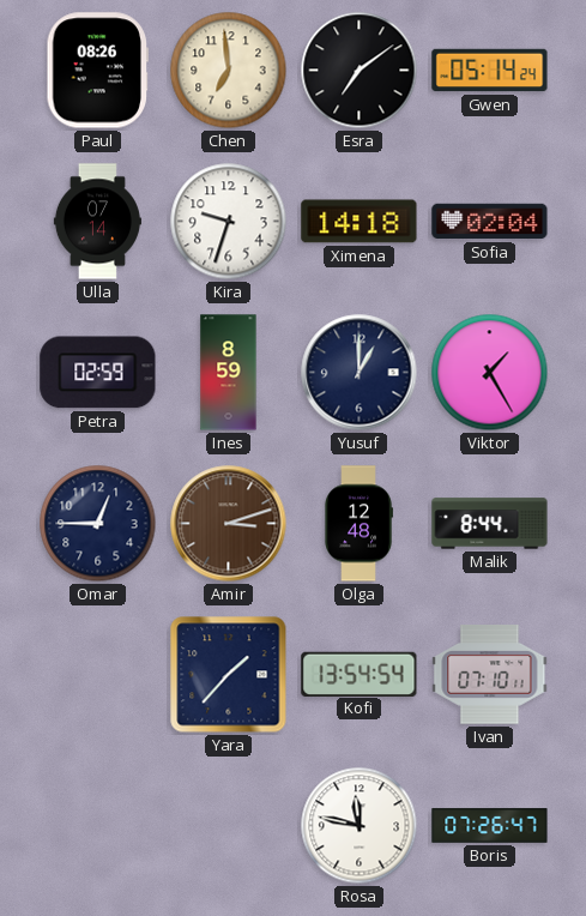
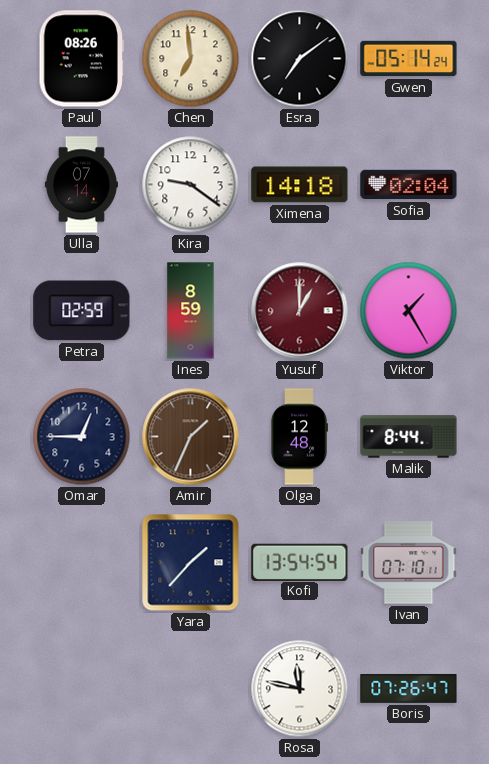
Kira: 9:33 -> 9:21
Yusuf dial: navy -> burgundy
Amir: 3:12 -> 1:34
